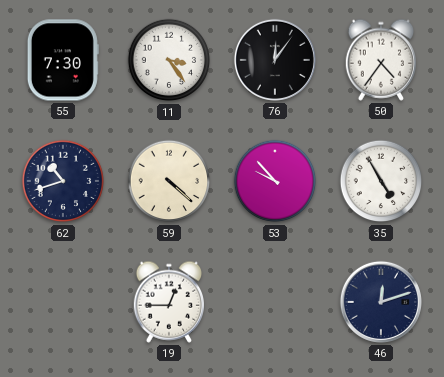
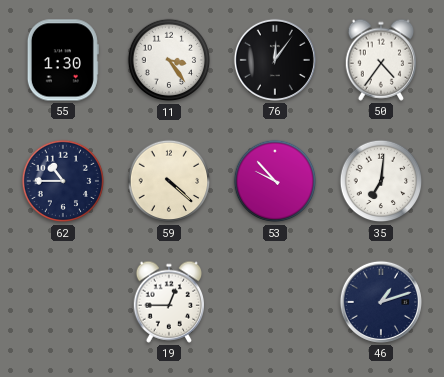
55: 7:30 -> 1:30
62: 10:42 -> 10:45
35: 4:55 -> 7:01
46: 12:12 -> 1:12
